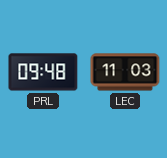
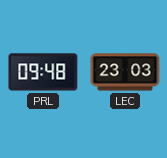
LEC: 11:03 -> 23:03
